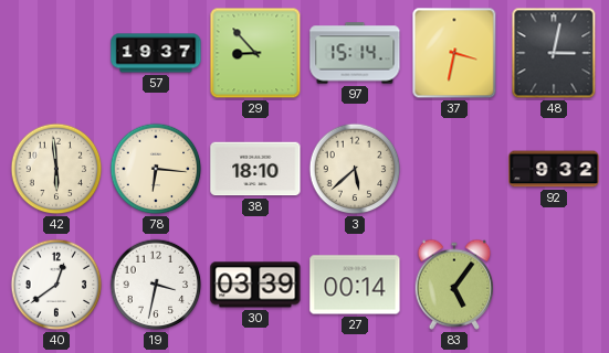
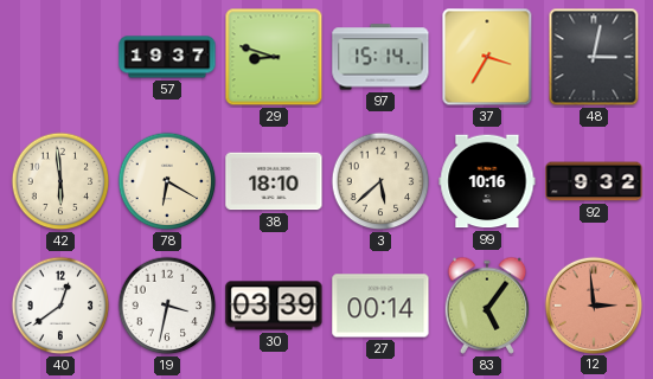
29: 8:53 -> 8:48
37: 3:32 -> 3:35
78: 6:16 -> 6:20
99: none -> 10:16
12: none -> 2:59
